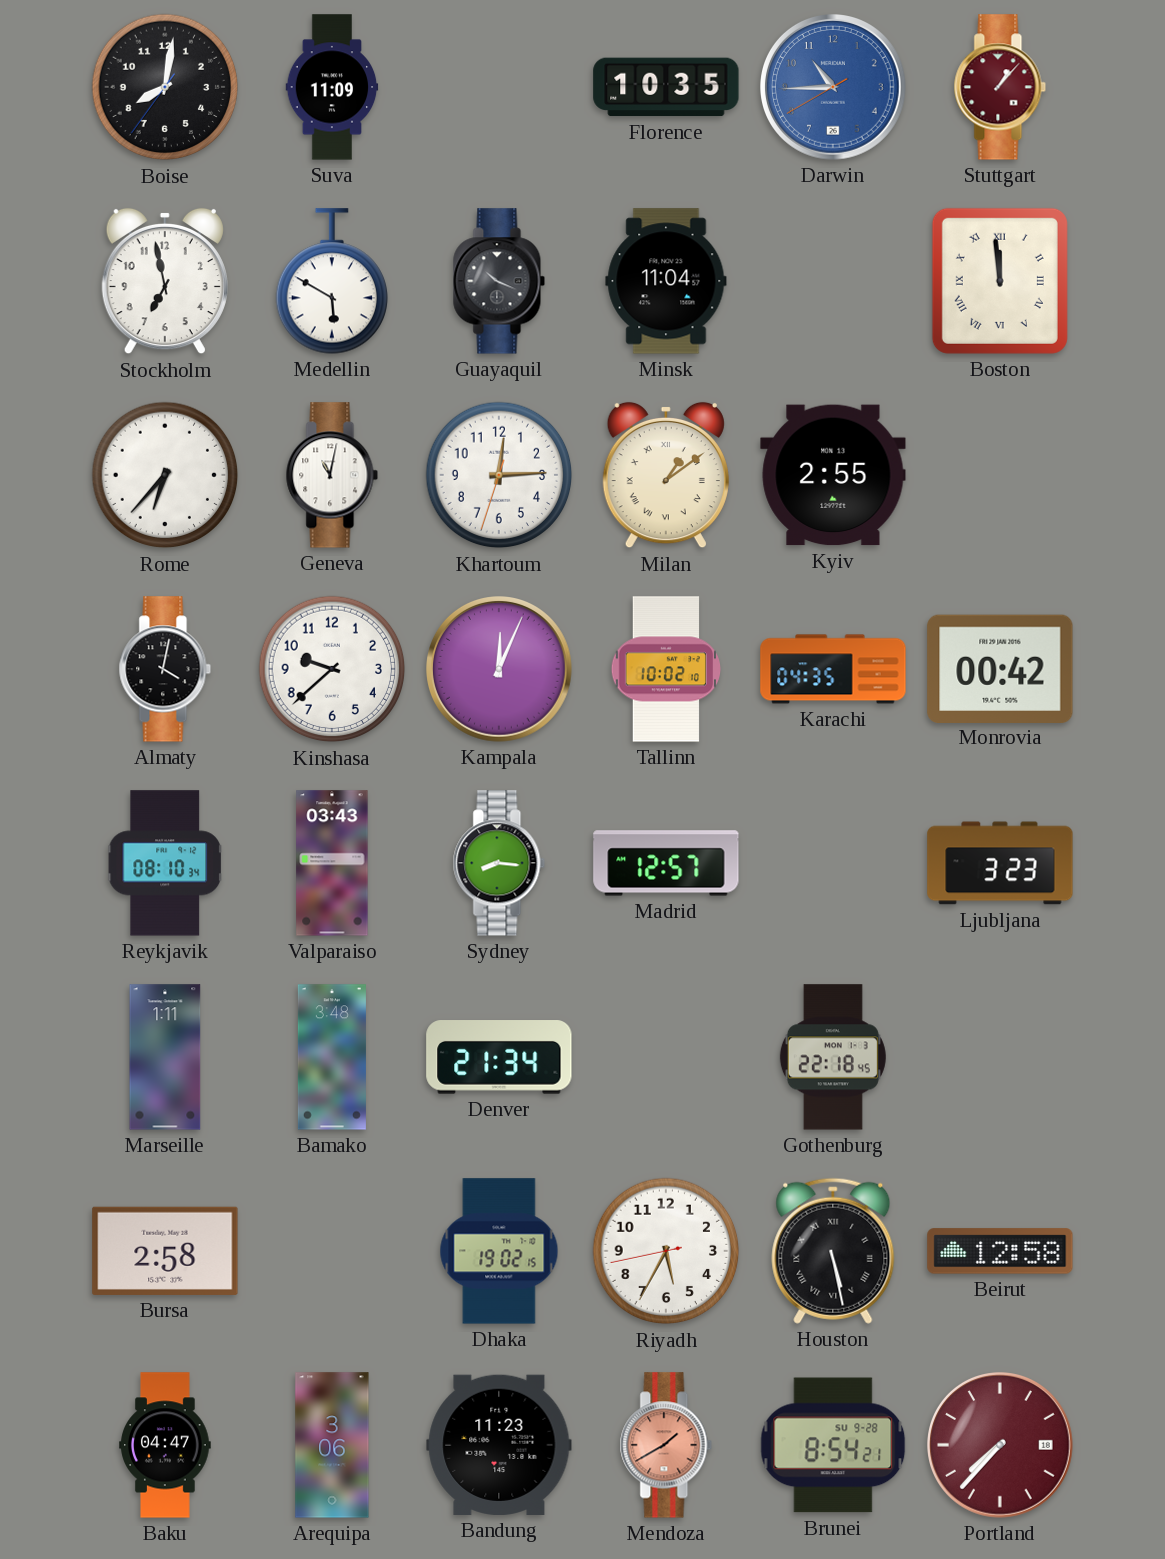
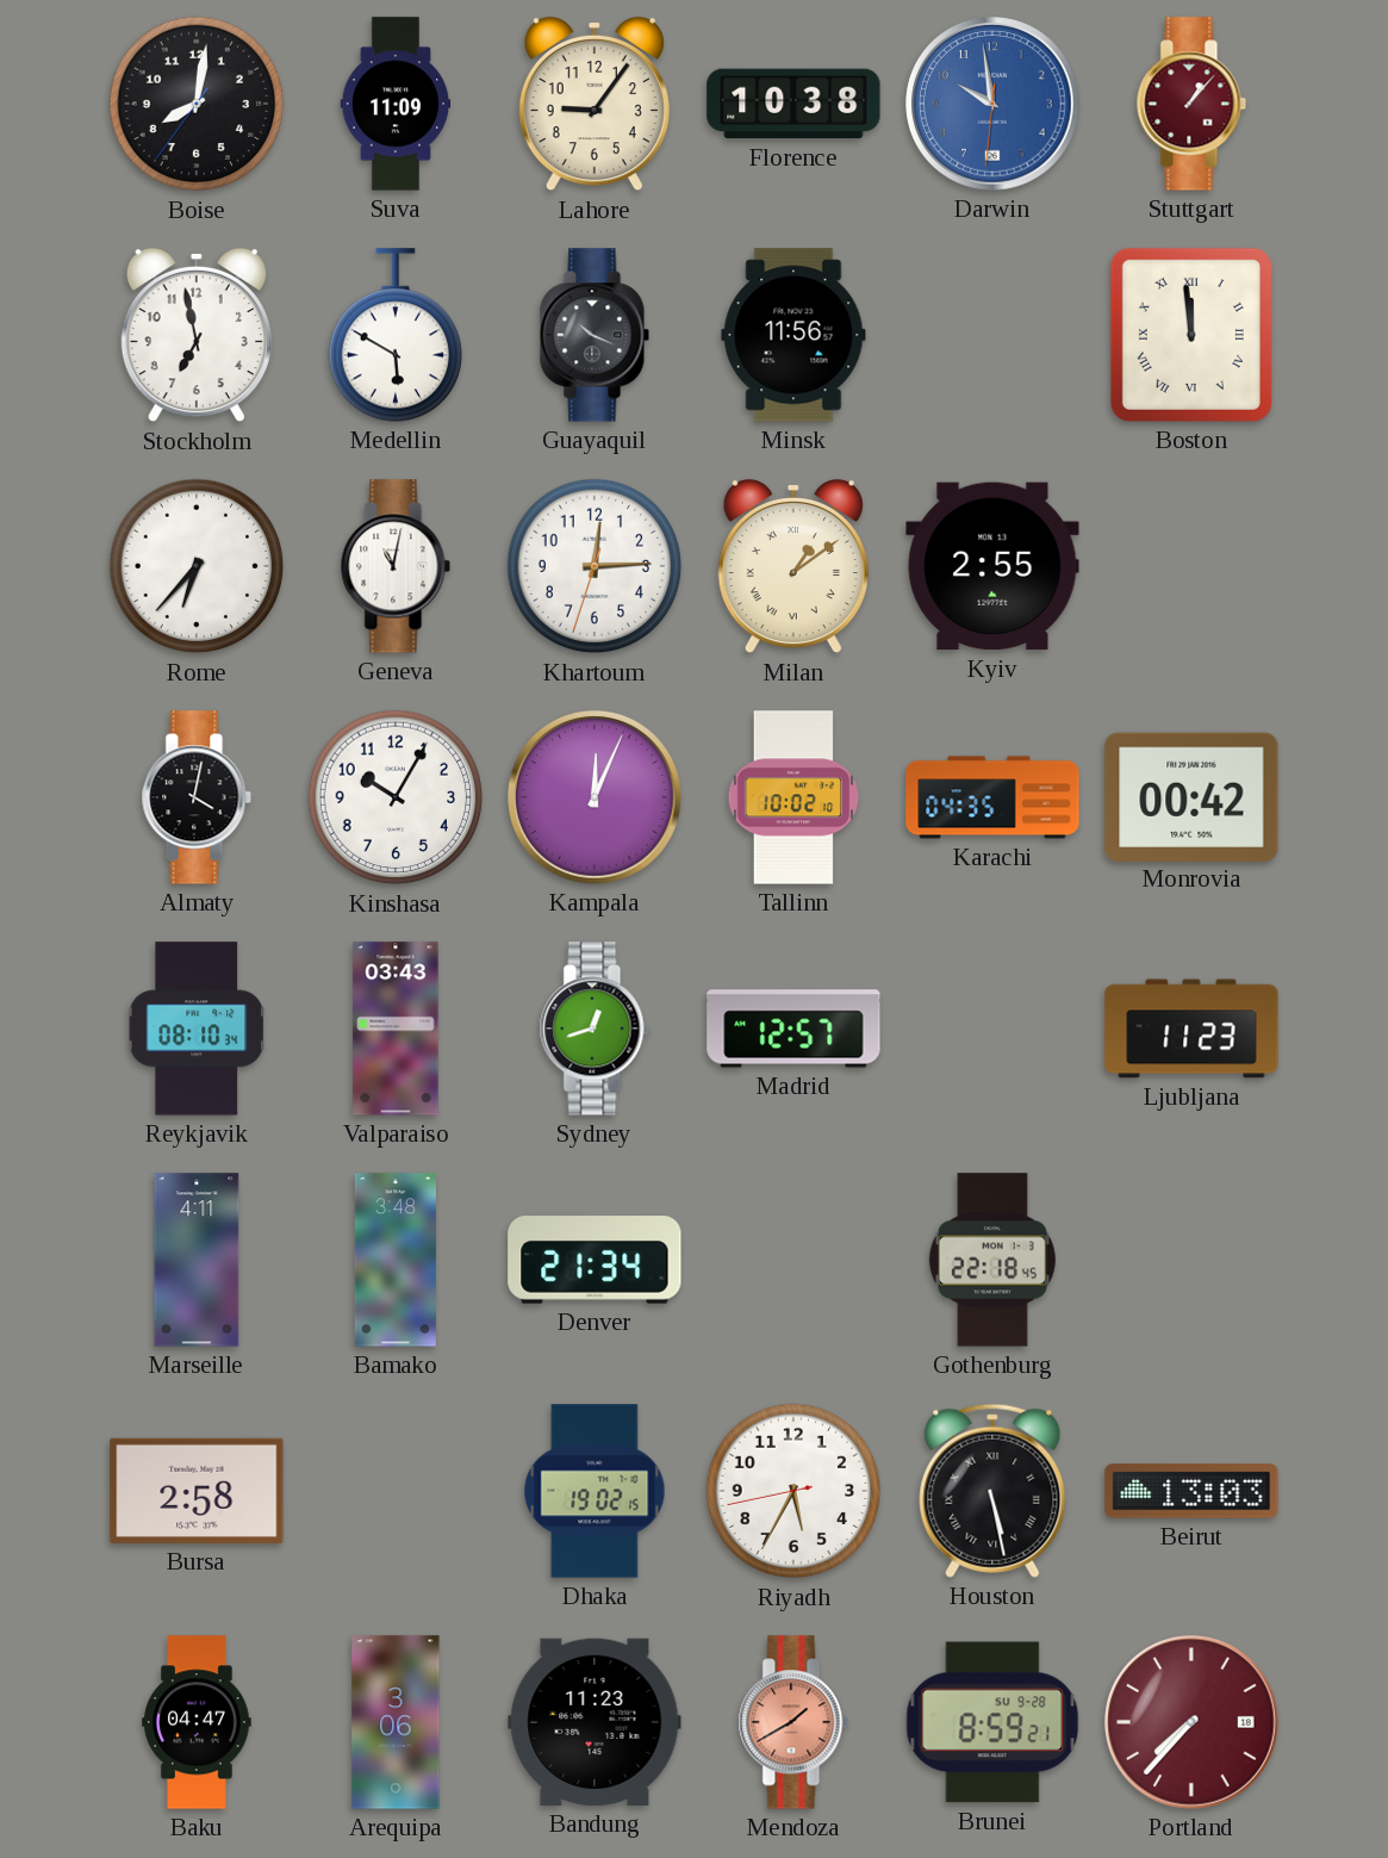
Lahore: none -> 9:06
Florence: 10:35 -> 10:38
Darwin: 10:44 -> 9:58
Minsk: 11:04 -> 11:56
Kinshasa: 9:38 -> 10:05
Sydney: 8:16 -> 12:42
Ljubljana: 3:23 -> 11:23
Marseille: 1:11 -> 4:11
Beirut: 12:58 -> 13:03
Brunei: 8:54 -> 8:59
